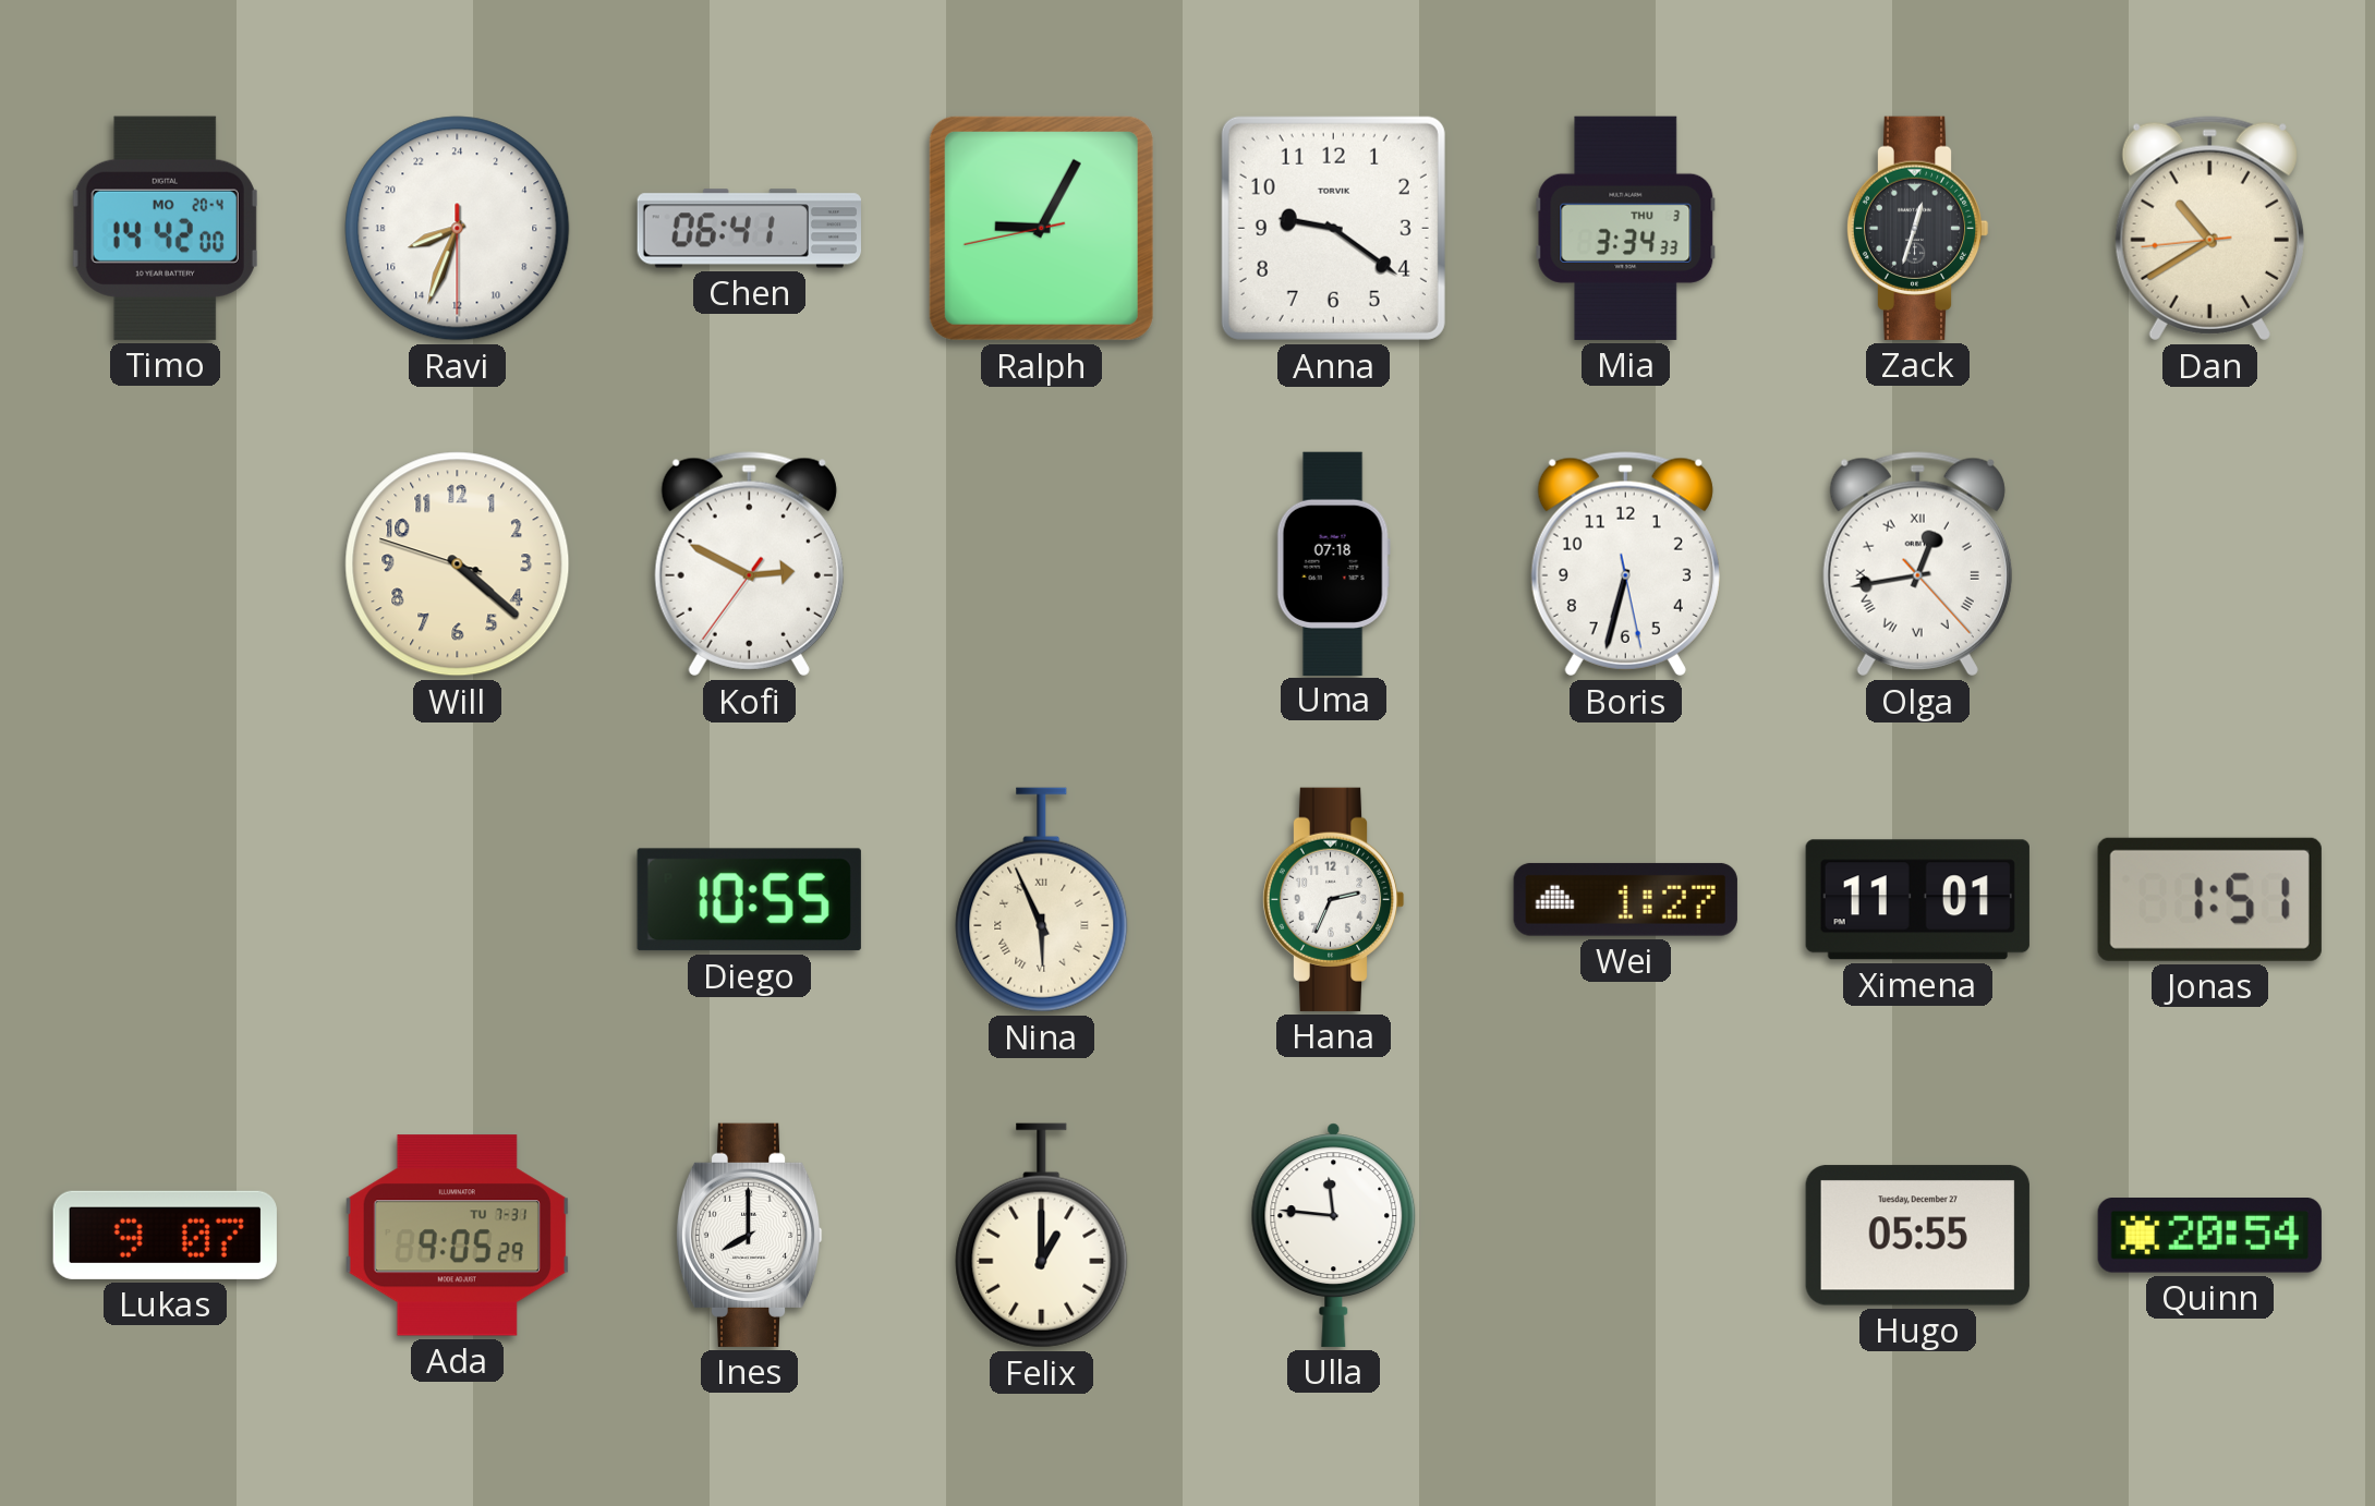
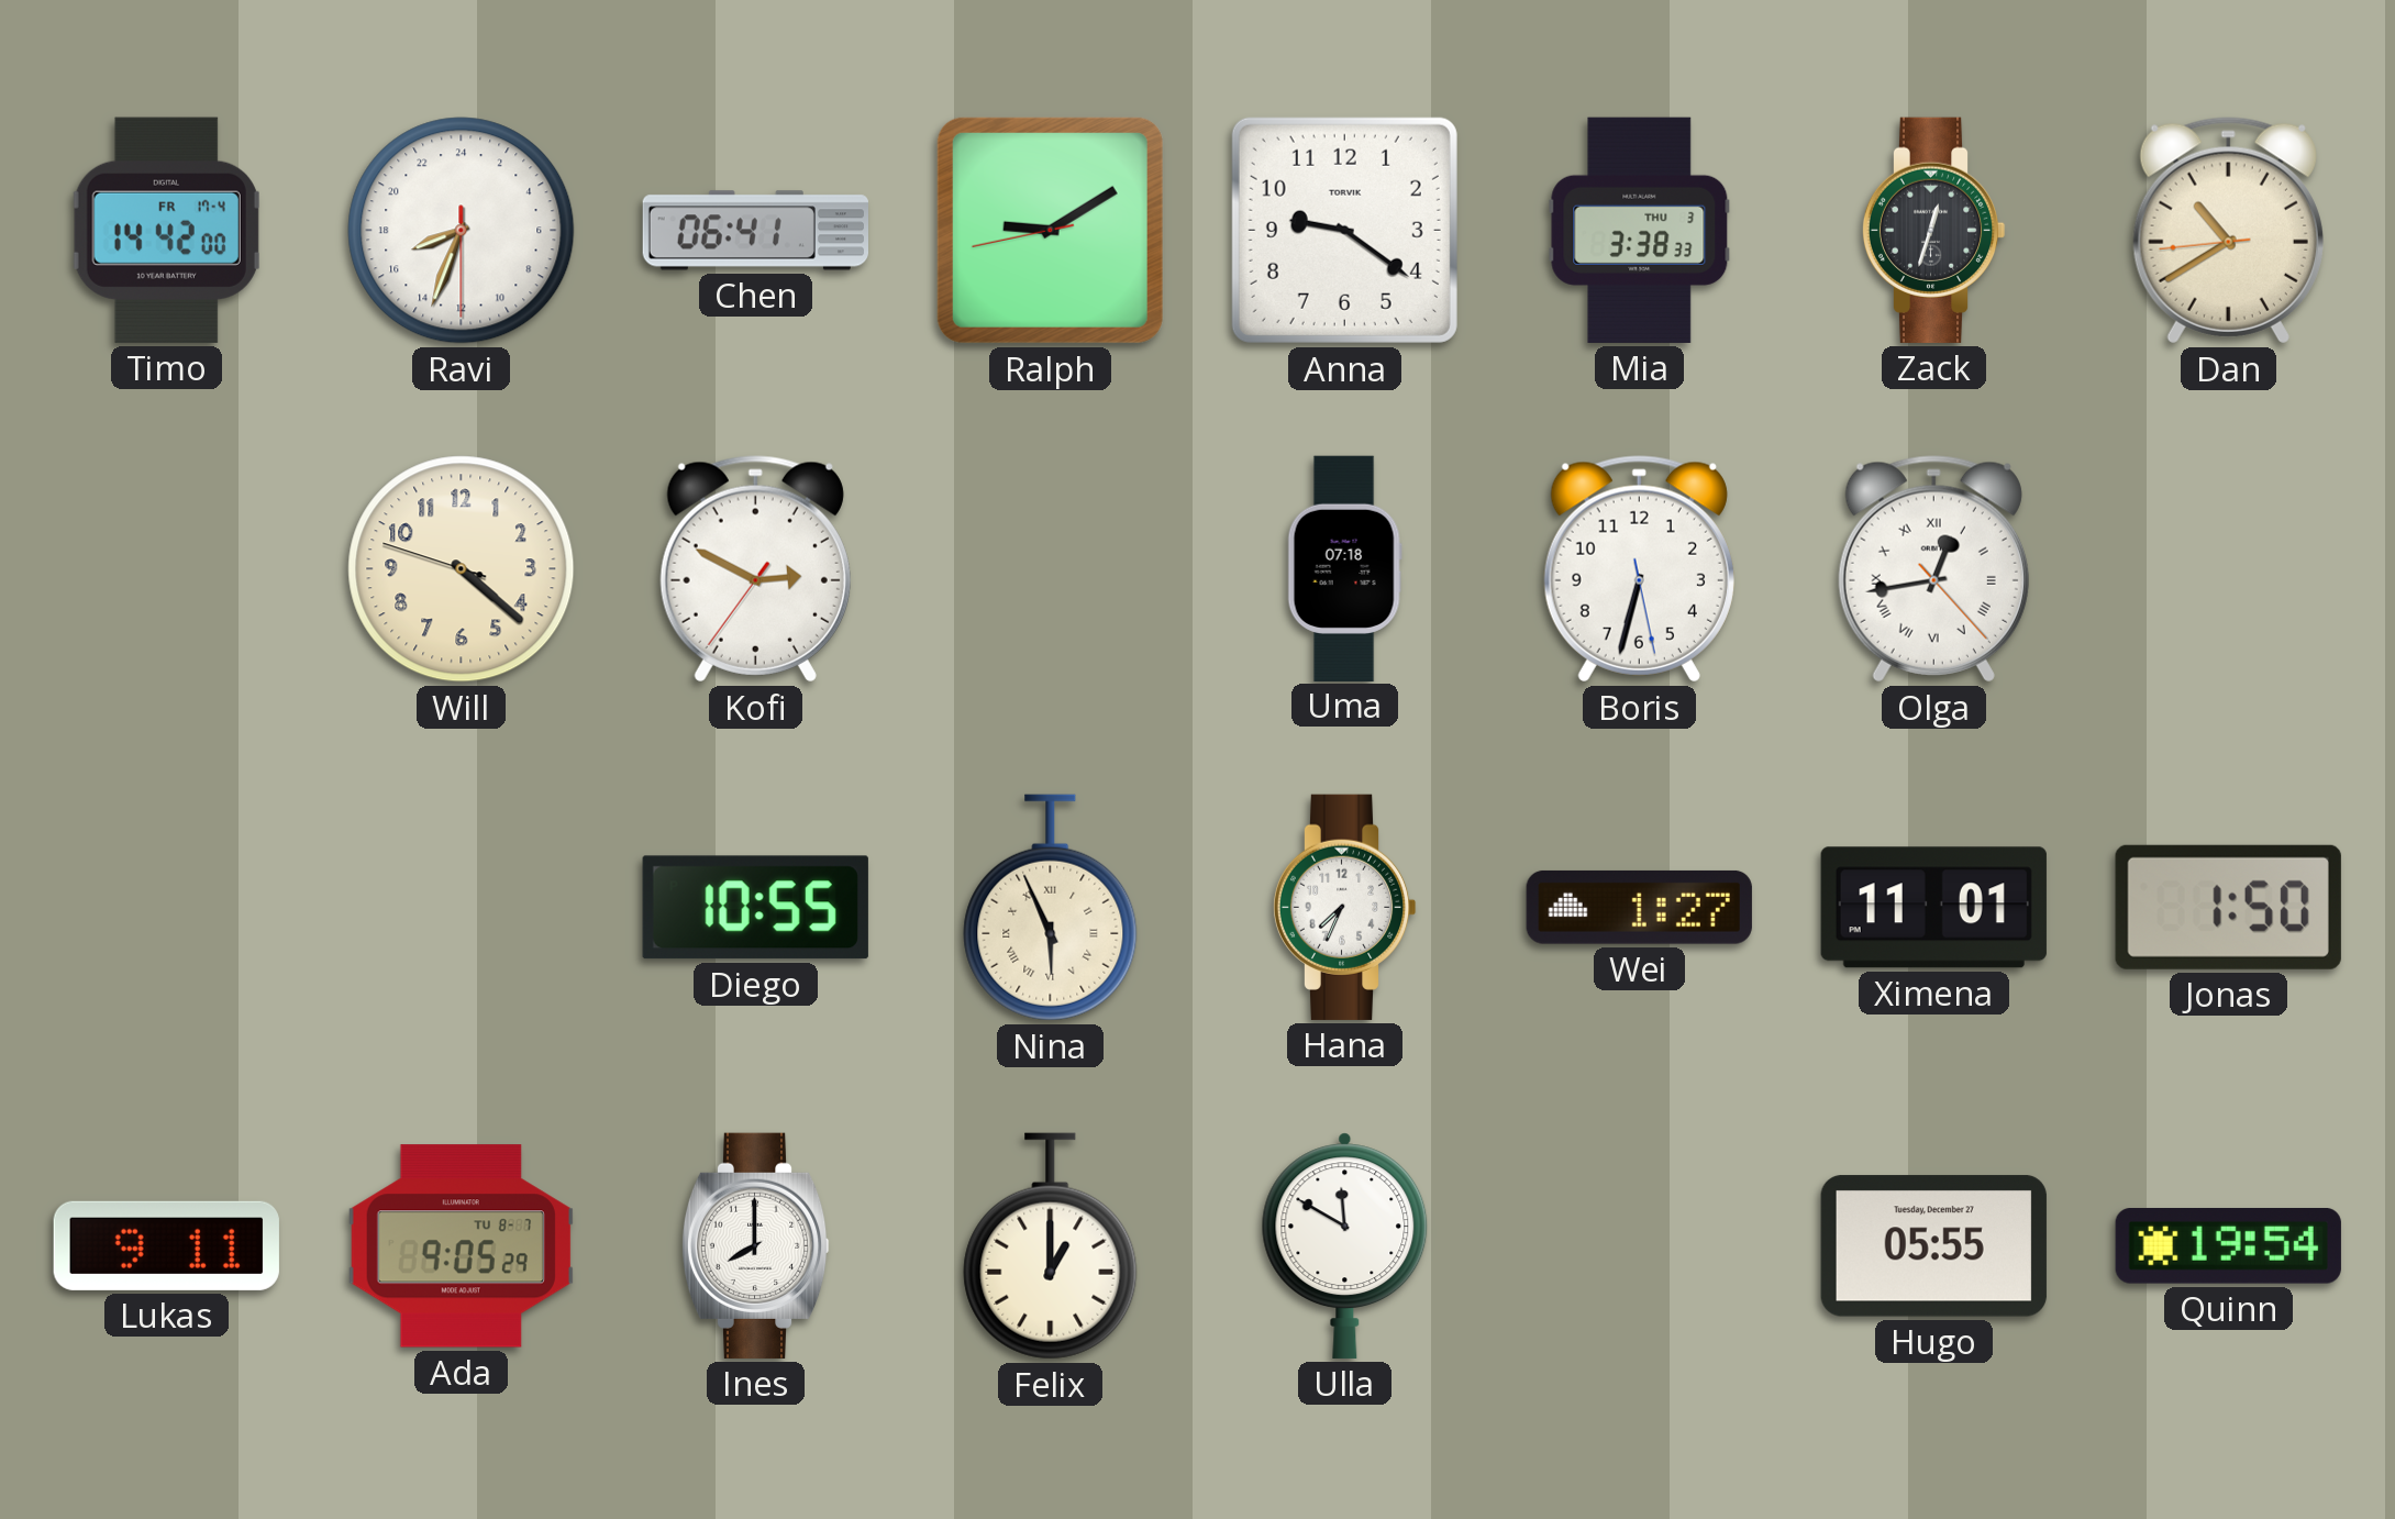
Timo date: MO 20-4 -> FR 17-4
Ralph: 9:04 -> 9:09
Mia: 3:34 -> 3:38
Hana: 2:34 -> 7:34
Jonas: 1:51 -> 1:50
Lukas: 9:07 -> 9:11
Ada date: TU 7-31 -> TU 8-7
Ulla: 11:46 -> 11:50
Quinn: 20:54 -> 19:54
